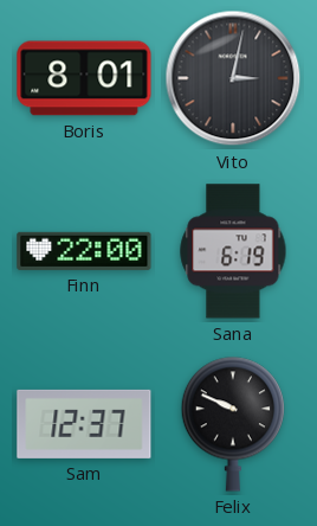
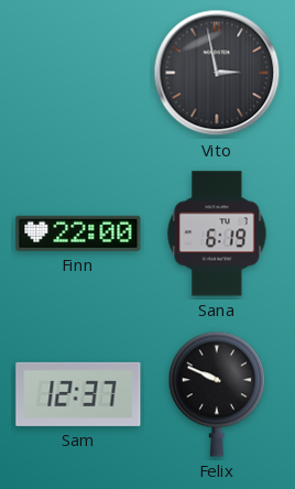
Boris: 8:01 -> none
Vito: 3:02 -> 2:58
